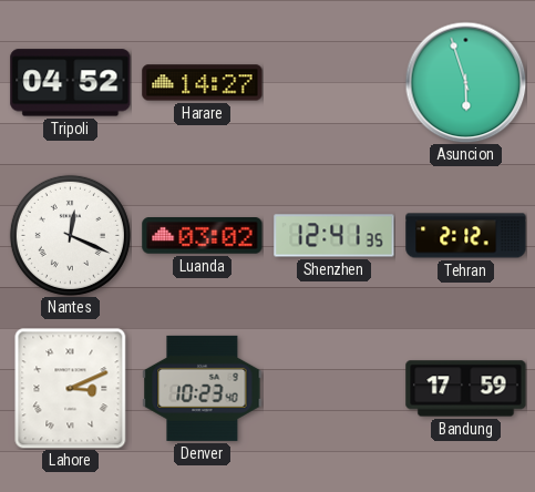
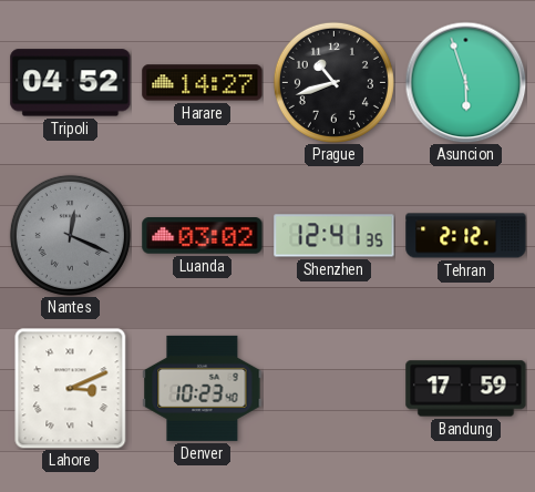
Prague: none -> 10:42
Nantes dial: white -> grey
